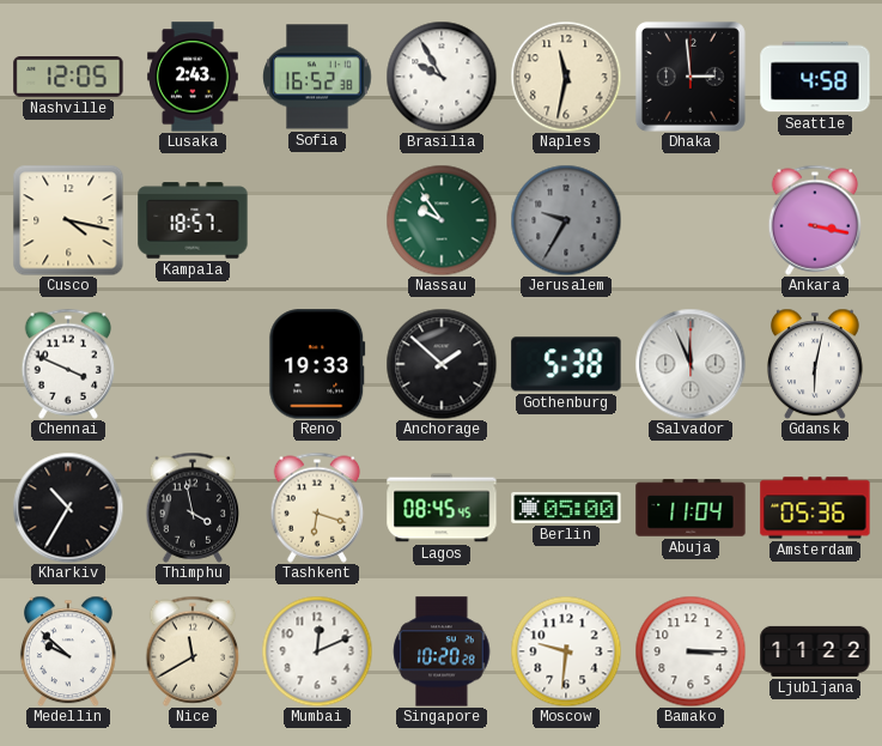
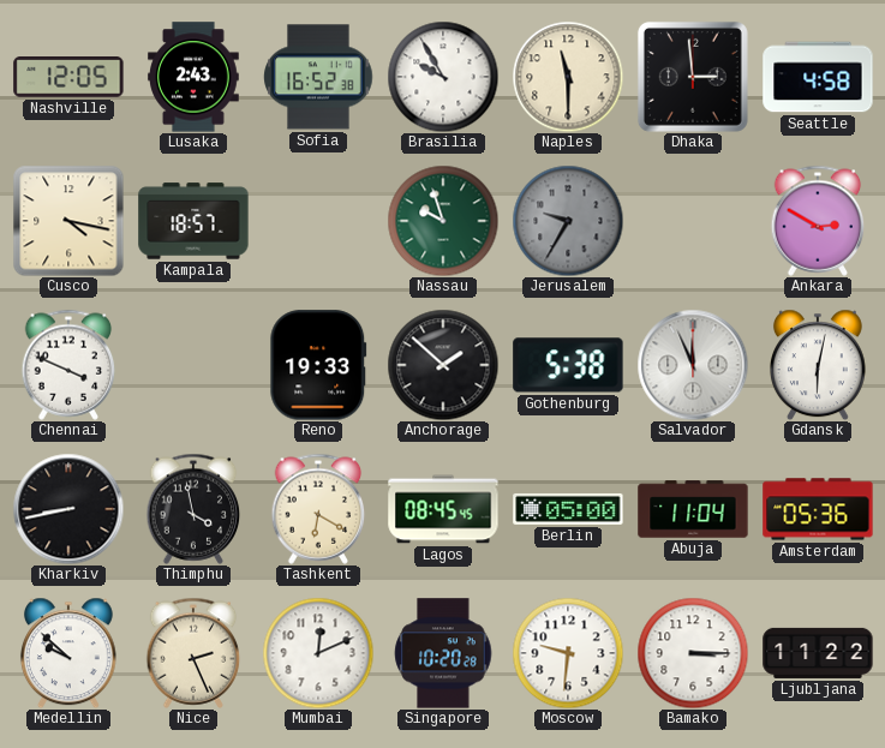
Naples: 11:32 -> 11:30
Nassau: 9:54 -> 9:57
Ankara: 3:17 -> 2:50
Kharkiv: 10:35 -> 8:43
Tashkent: 6:18 -> 6:20
Nice: 11:40 -> 2:26
